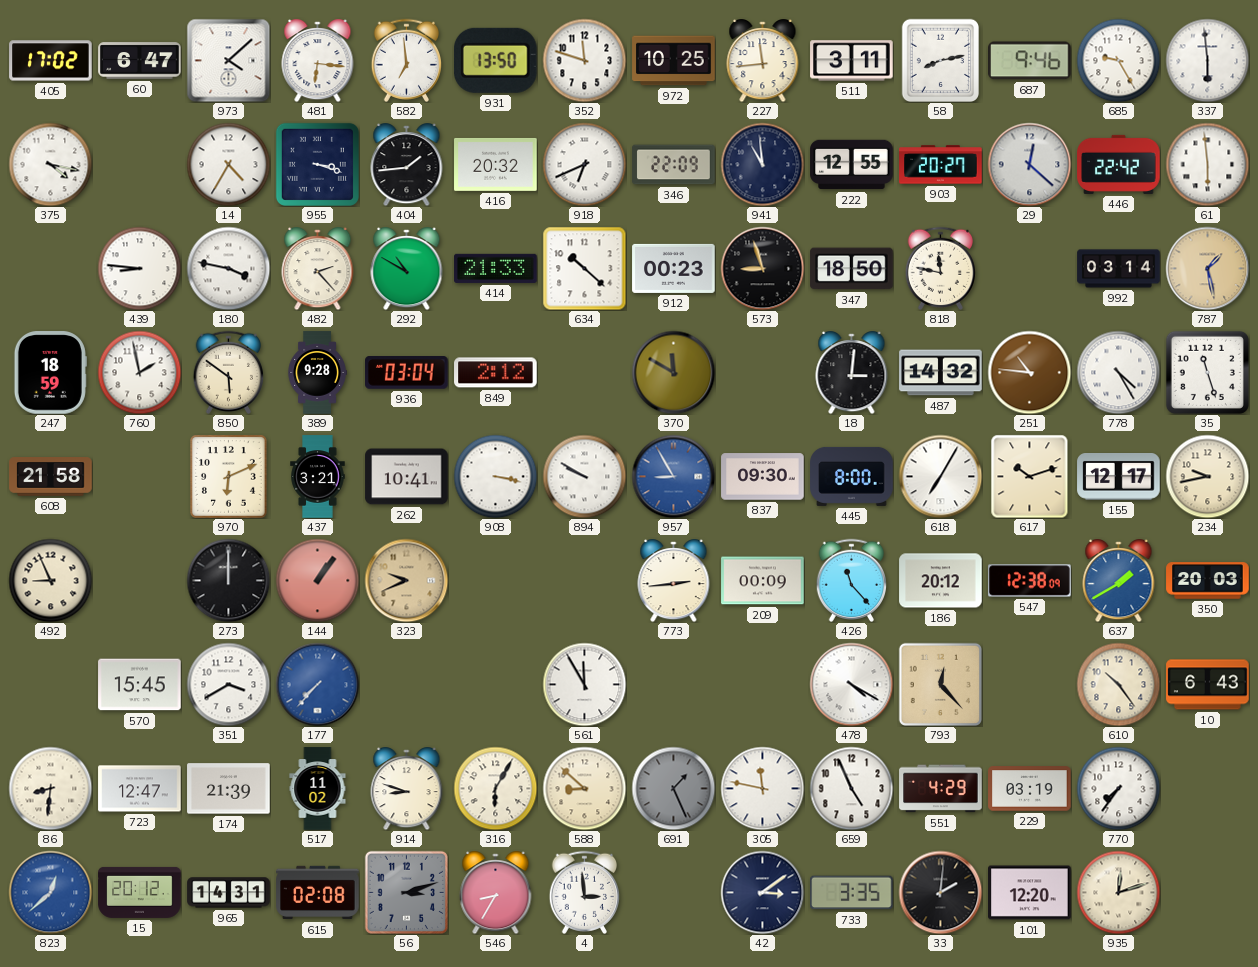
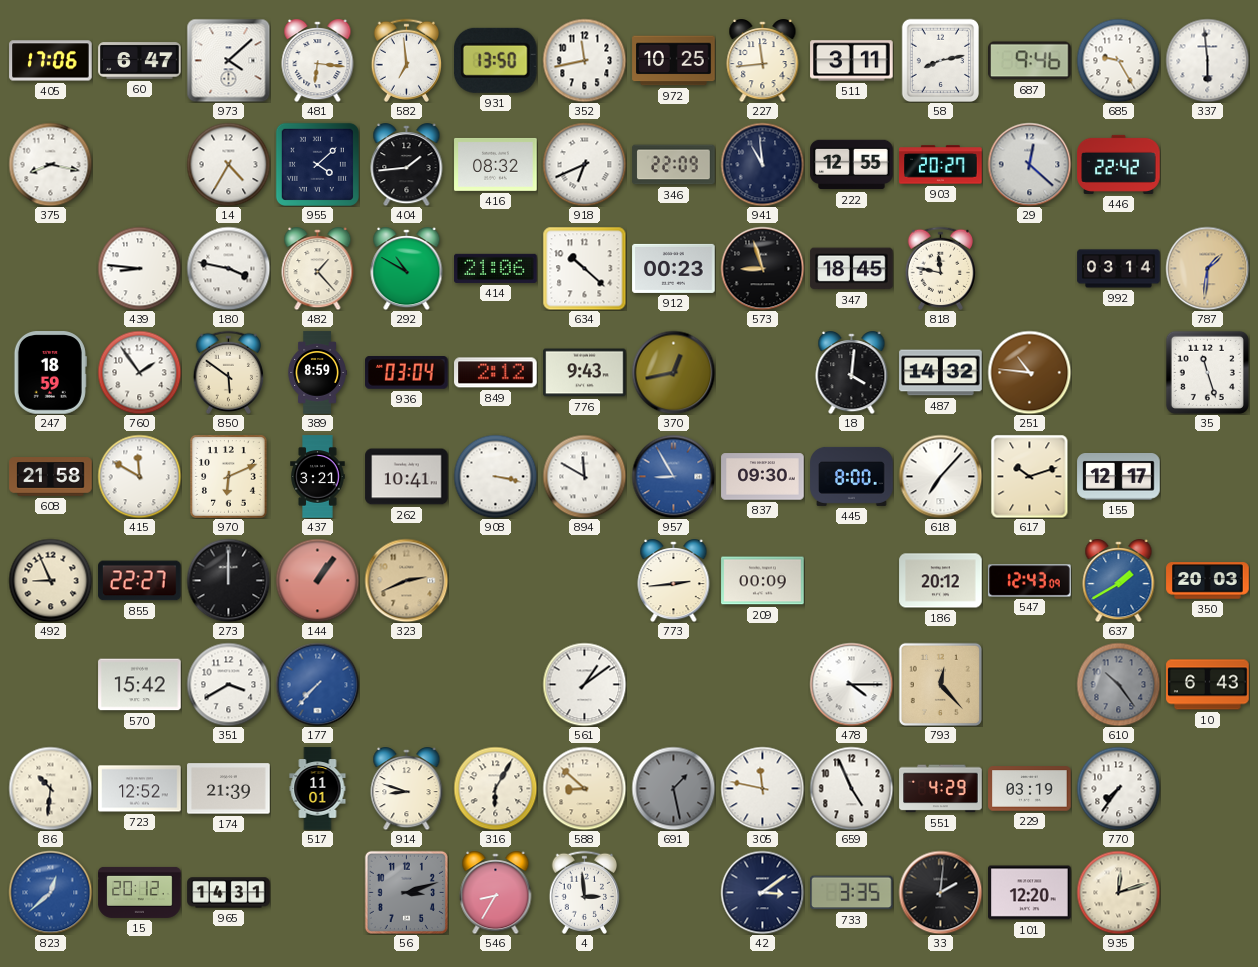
405: 17:02 -> 17:06
352: 11:48 -> 11:43
375: 4:17 -> 8:17
955: 3:18 -> 4:08
416: 20:32 -> 08:32
61: 5:59 -> none
482: 2:23 -> 1:23
414: 21:33 -> 21:06
347: 18:50 -> 18:45
787: 1:28 -> 1:31
760: 1:58 -> 1:54
389: 9:28 -> 8:59
776: none -> 9:43
370: 11:50 -> 12:43
18: 3:01 -> 4:01
778: 4:25 -> none
415: none -> 11:50
894: 9:50 -> 11:50
618: 7:05 -> 7:07
234: 9:43 -> none
855: none -> 22:27
323: 9:41 -> 2:41
426: 11:23 -> none
547: 12:38 -> 12:43
570: 15:45 -> 15:42
561: 11:55 -> 1:09
478: 4:20 -> 4:15
610 dial: cream -> grey
86: 8:31 -> 10:31
723: 12:47 -> 12:52
517: 11:02 -> 11:01
691: 1:26 -> 1:28
615: 02:08 -> none
